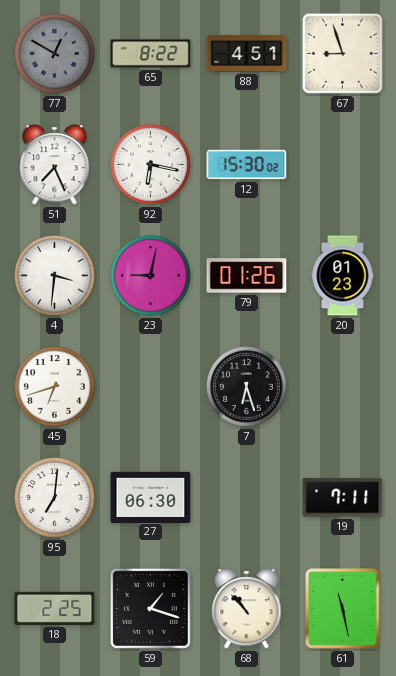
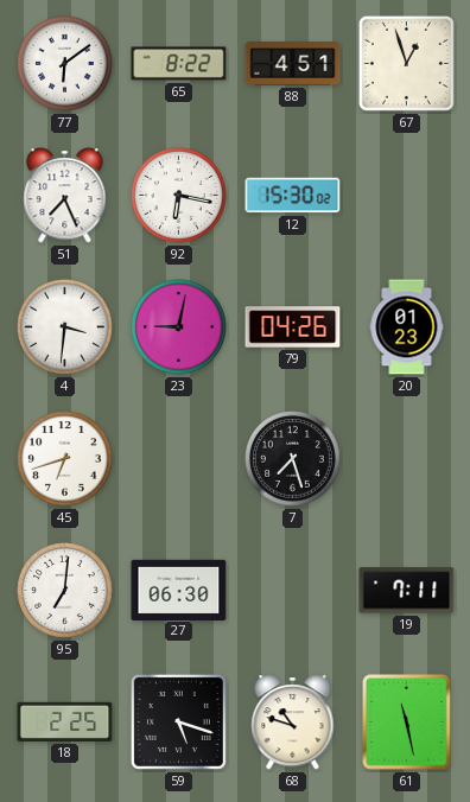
77: 12:50 -> 6:09
77 dial: grey -> white
67: 8:57 -> 12:57
79: 01:26 -> 04:26
7: 6:27 -> 7:27
59: 1:18 -> 5:18
68: 10:53 -> 10:48
